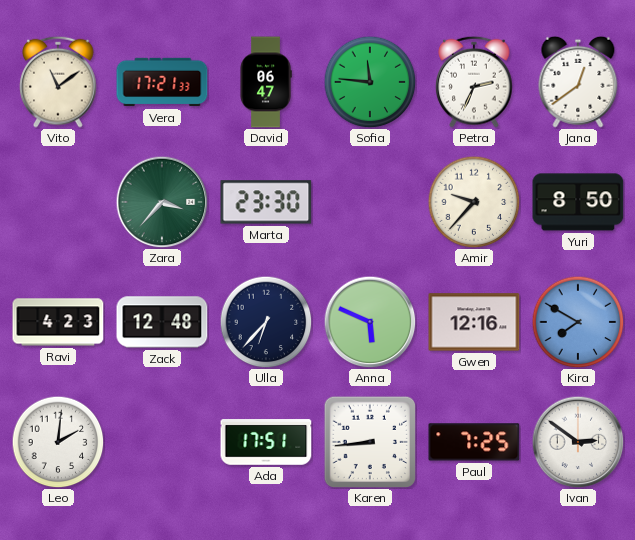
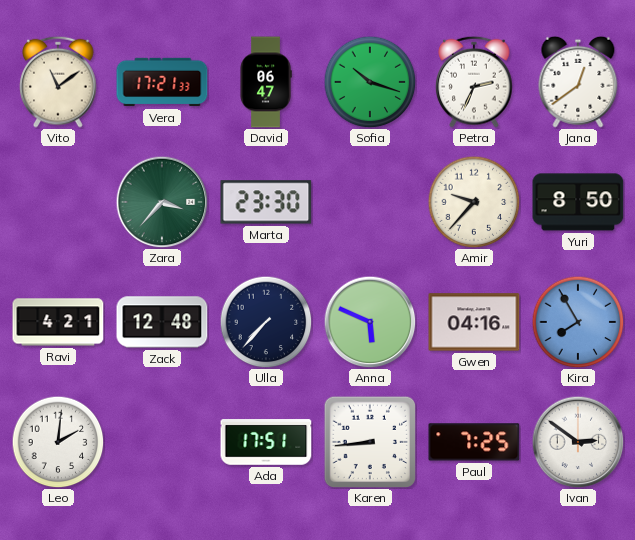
Sofia: 11:46 -> 10:18
Ravi: 4:23 -> 4:21
Ulla: 6:37 -> 7:37
Gwen: 12:16 -> 04:16
Kira: 7:50 -> 7:55
